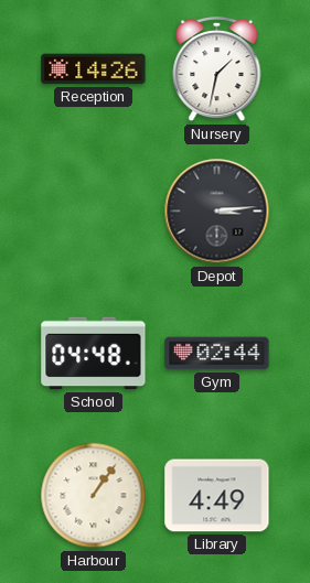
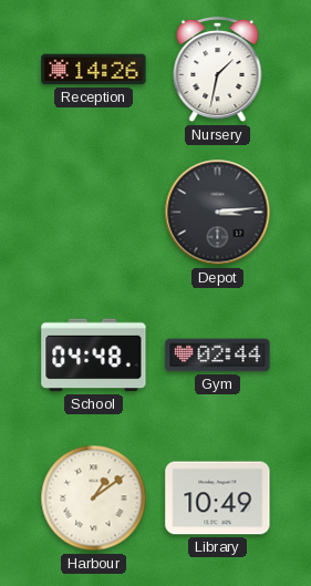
Harbour: 1:06 -> 1:09
Library: 4:49 -> 10:49
